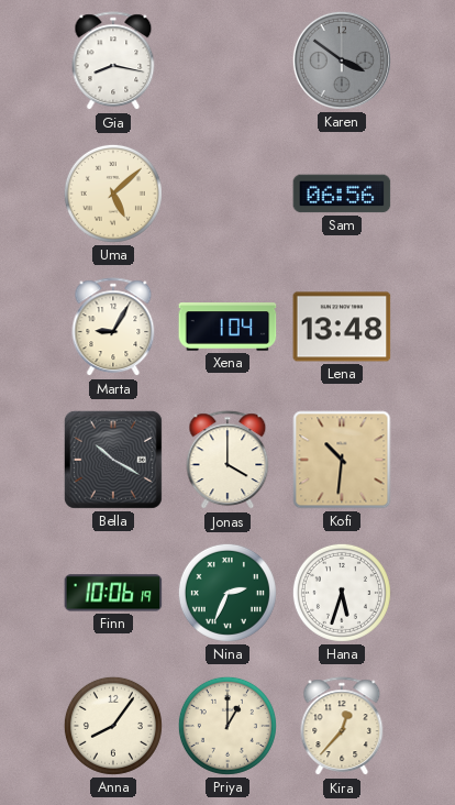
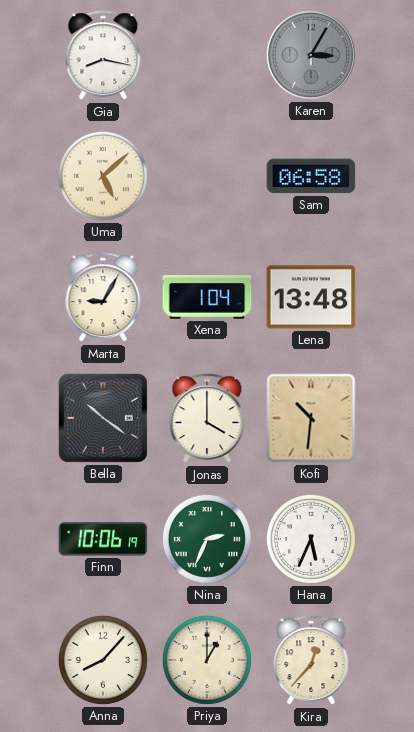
Karen: 3:51 -> 3:05
Sam: 06:56 -> 06:58
Bella: 10:20 -> 10:21
Hana: 5:33 -> 5:34
Anna: 8:06 -> 8:07
